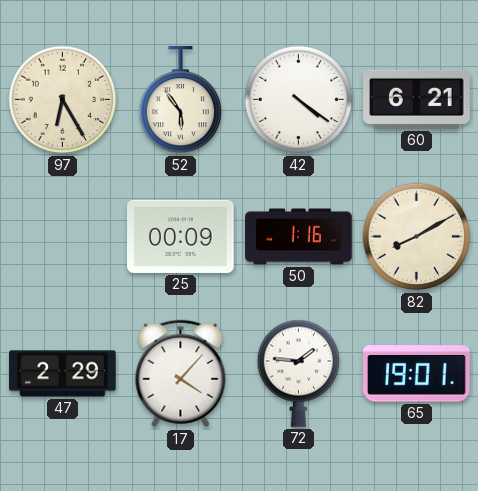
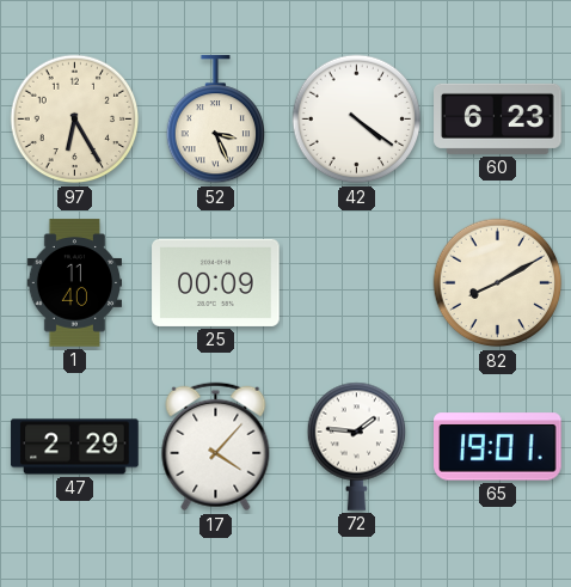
52: 5:54 -> 3:26
60: 6:21 -> 6:23
1: none -> 11:40
50: 1:16 -> none
